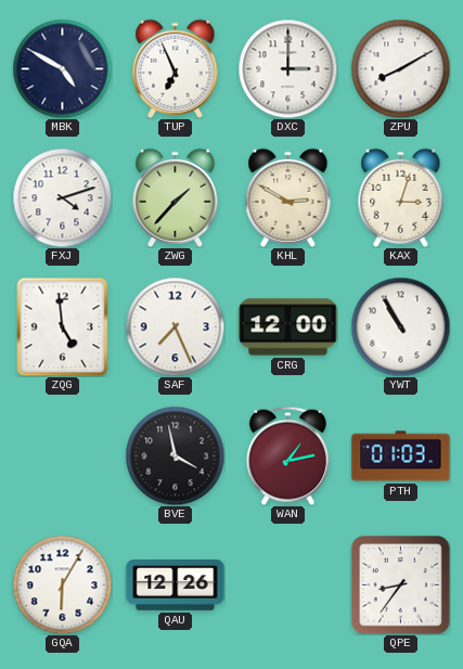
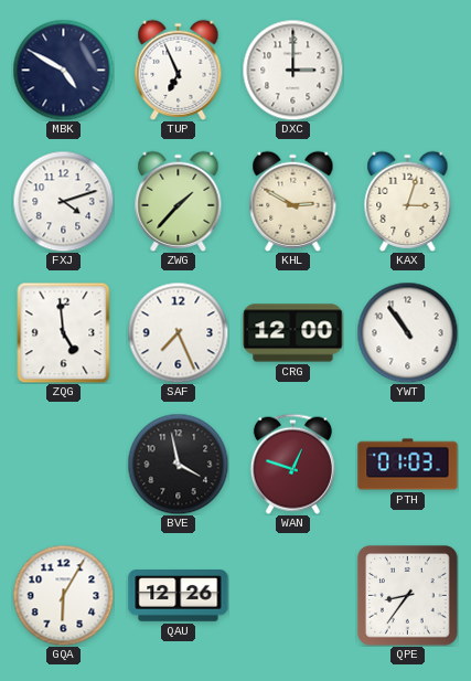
ZPU: 8:10 -> none
YWT: 10:55 -> 10:54
WAN: 1:13 -> 12:48
